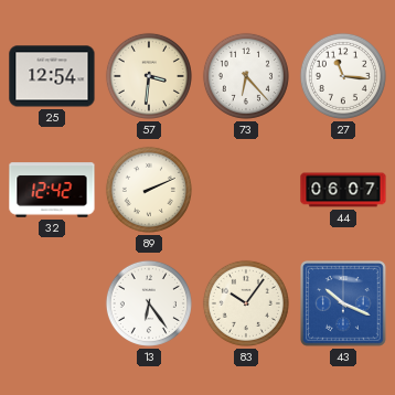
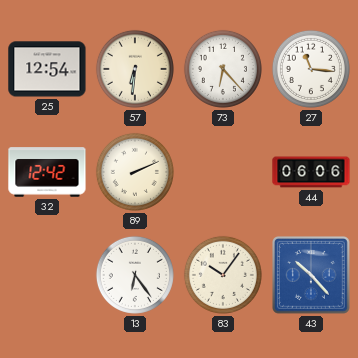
57: 3:31 -> 6:31
44: 06:07 -> 06:06
43: 10:19 -> 10:23
